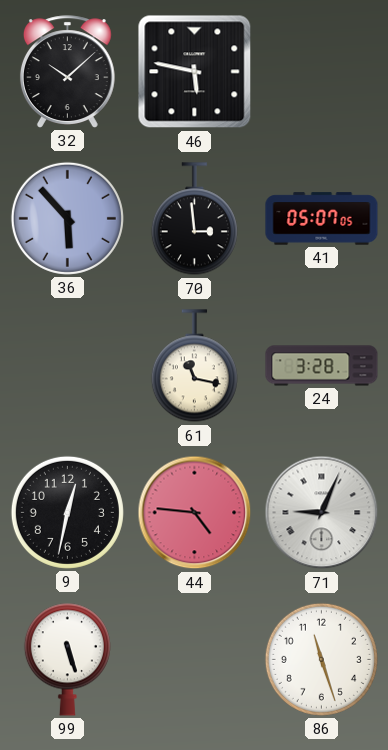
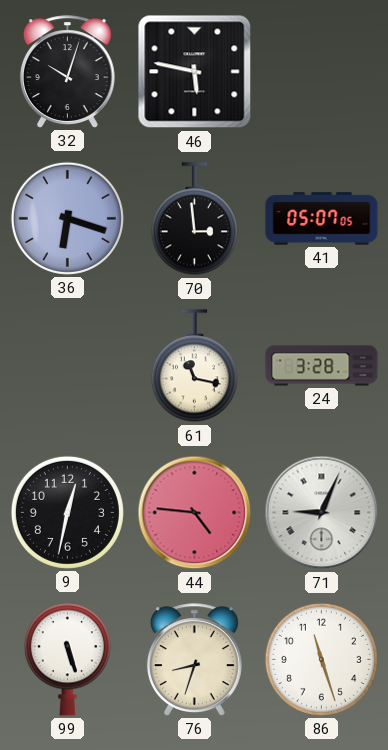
32: 10:08 -> 10:03
36: 5:53 -> 6:18
76: none -> 8:33
